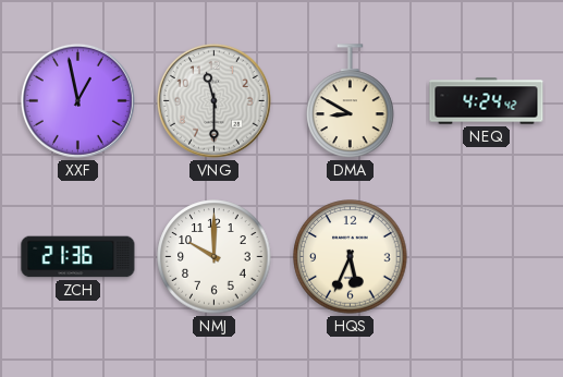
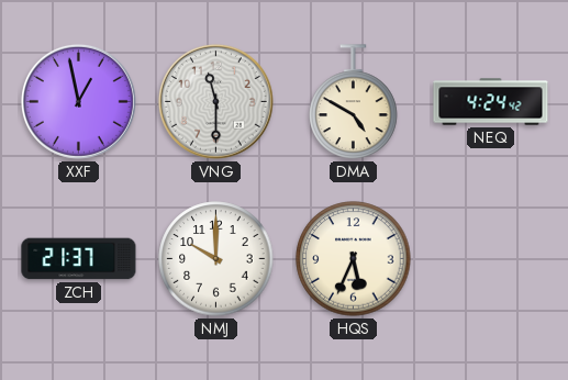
DMA: 8:50 -> 4:50
ZCH: 21:36 -> 21:37
